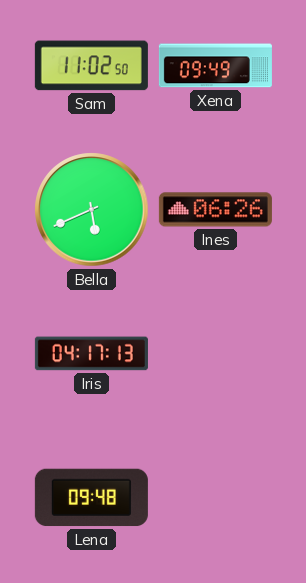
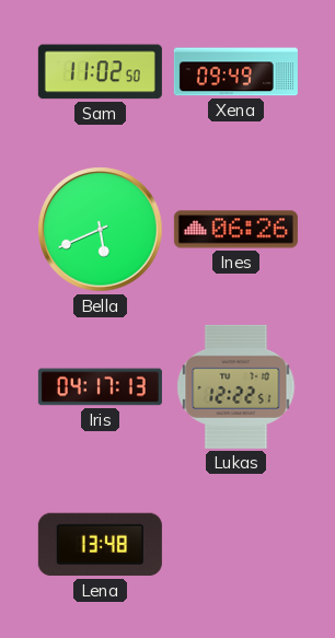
Lukas: none -> 12:22
Lena: 09:48 -> 13:48
